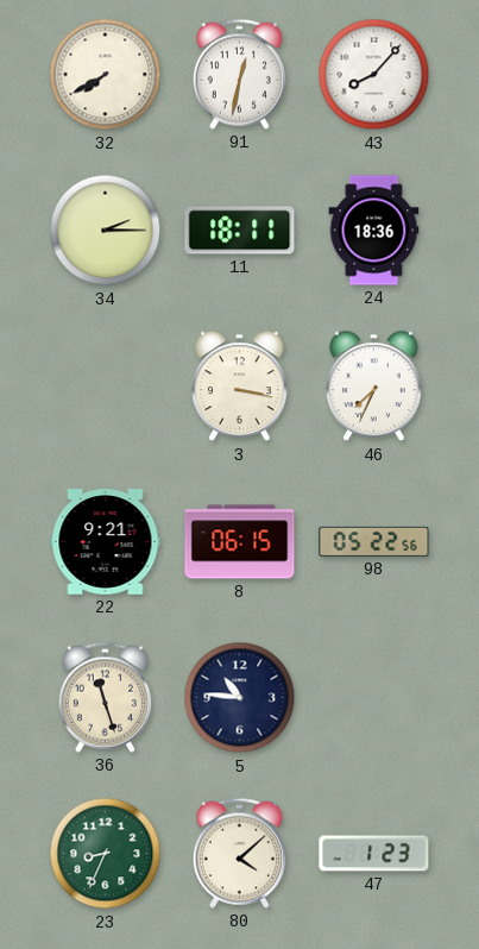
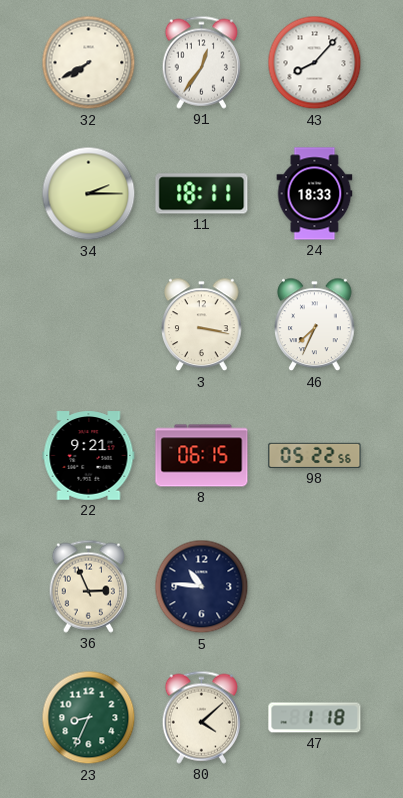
91: 12:32 -> 12:36
24: 18:36 -> 18:33
36: 11:27 -> 2:56
47: 1:23 -> 1:18
